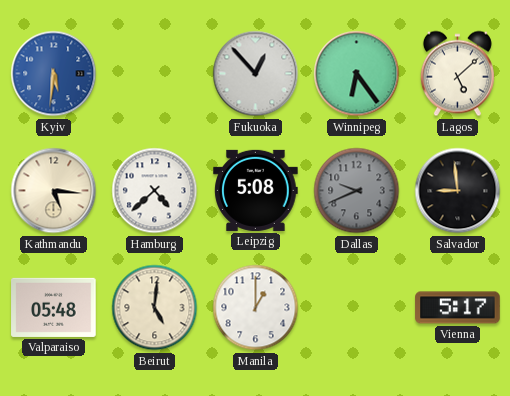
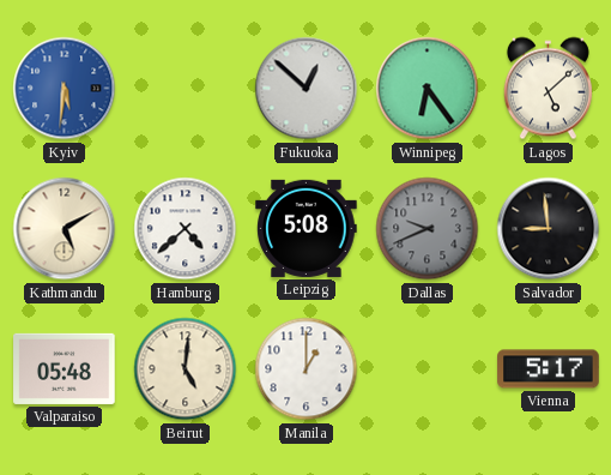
Fukuoka: 12:53 -> 12:52
Kathmandu: 5:16 -> 5:10
